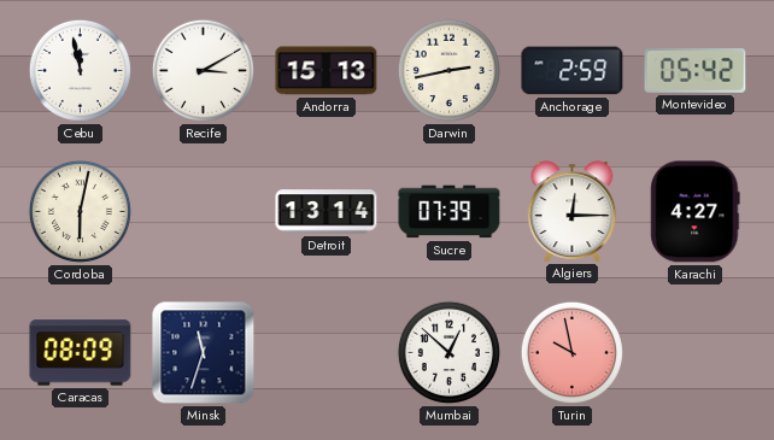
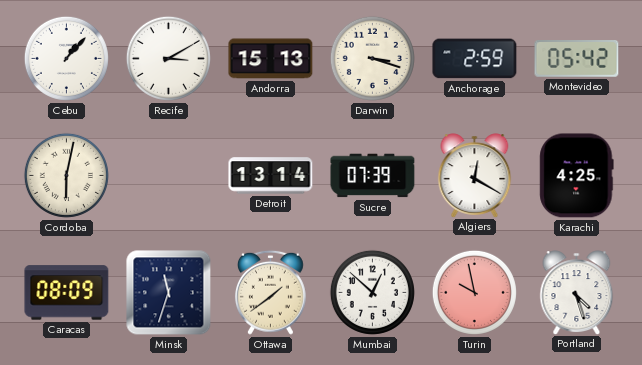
Cebu: 11:58 -> 1:07
Darwin: 2:43 -> 3:18
Algiers: 12:15 -> 12:20
Karachi: 4:27 -> 4:25
Ottawa: none -> 1:39
Portland: none -> 4:27
